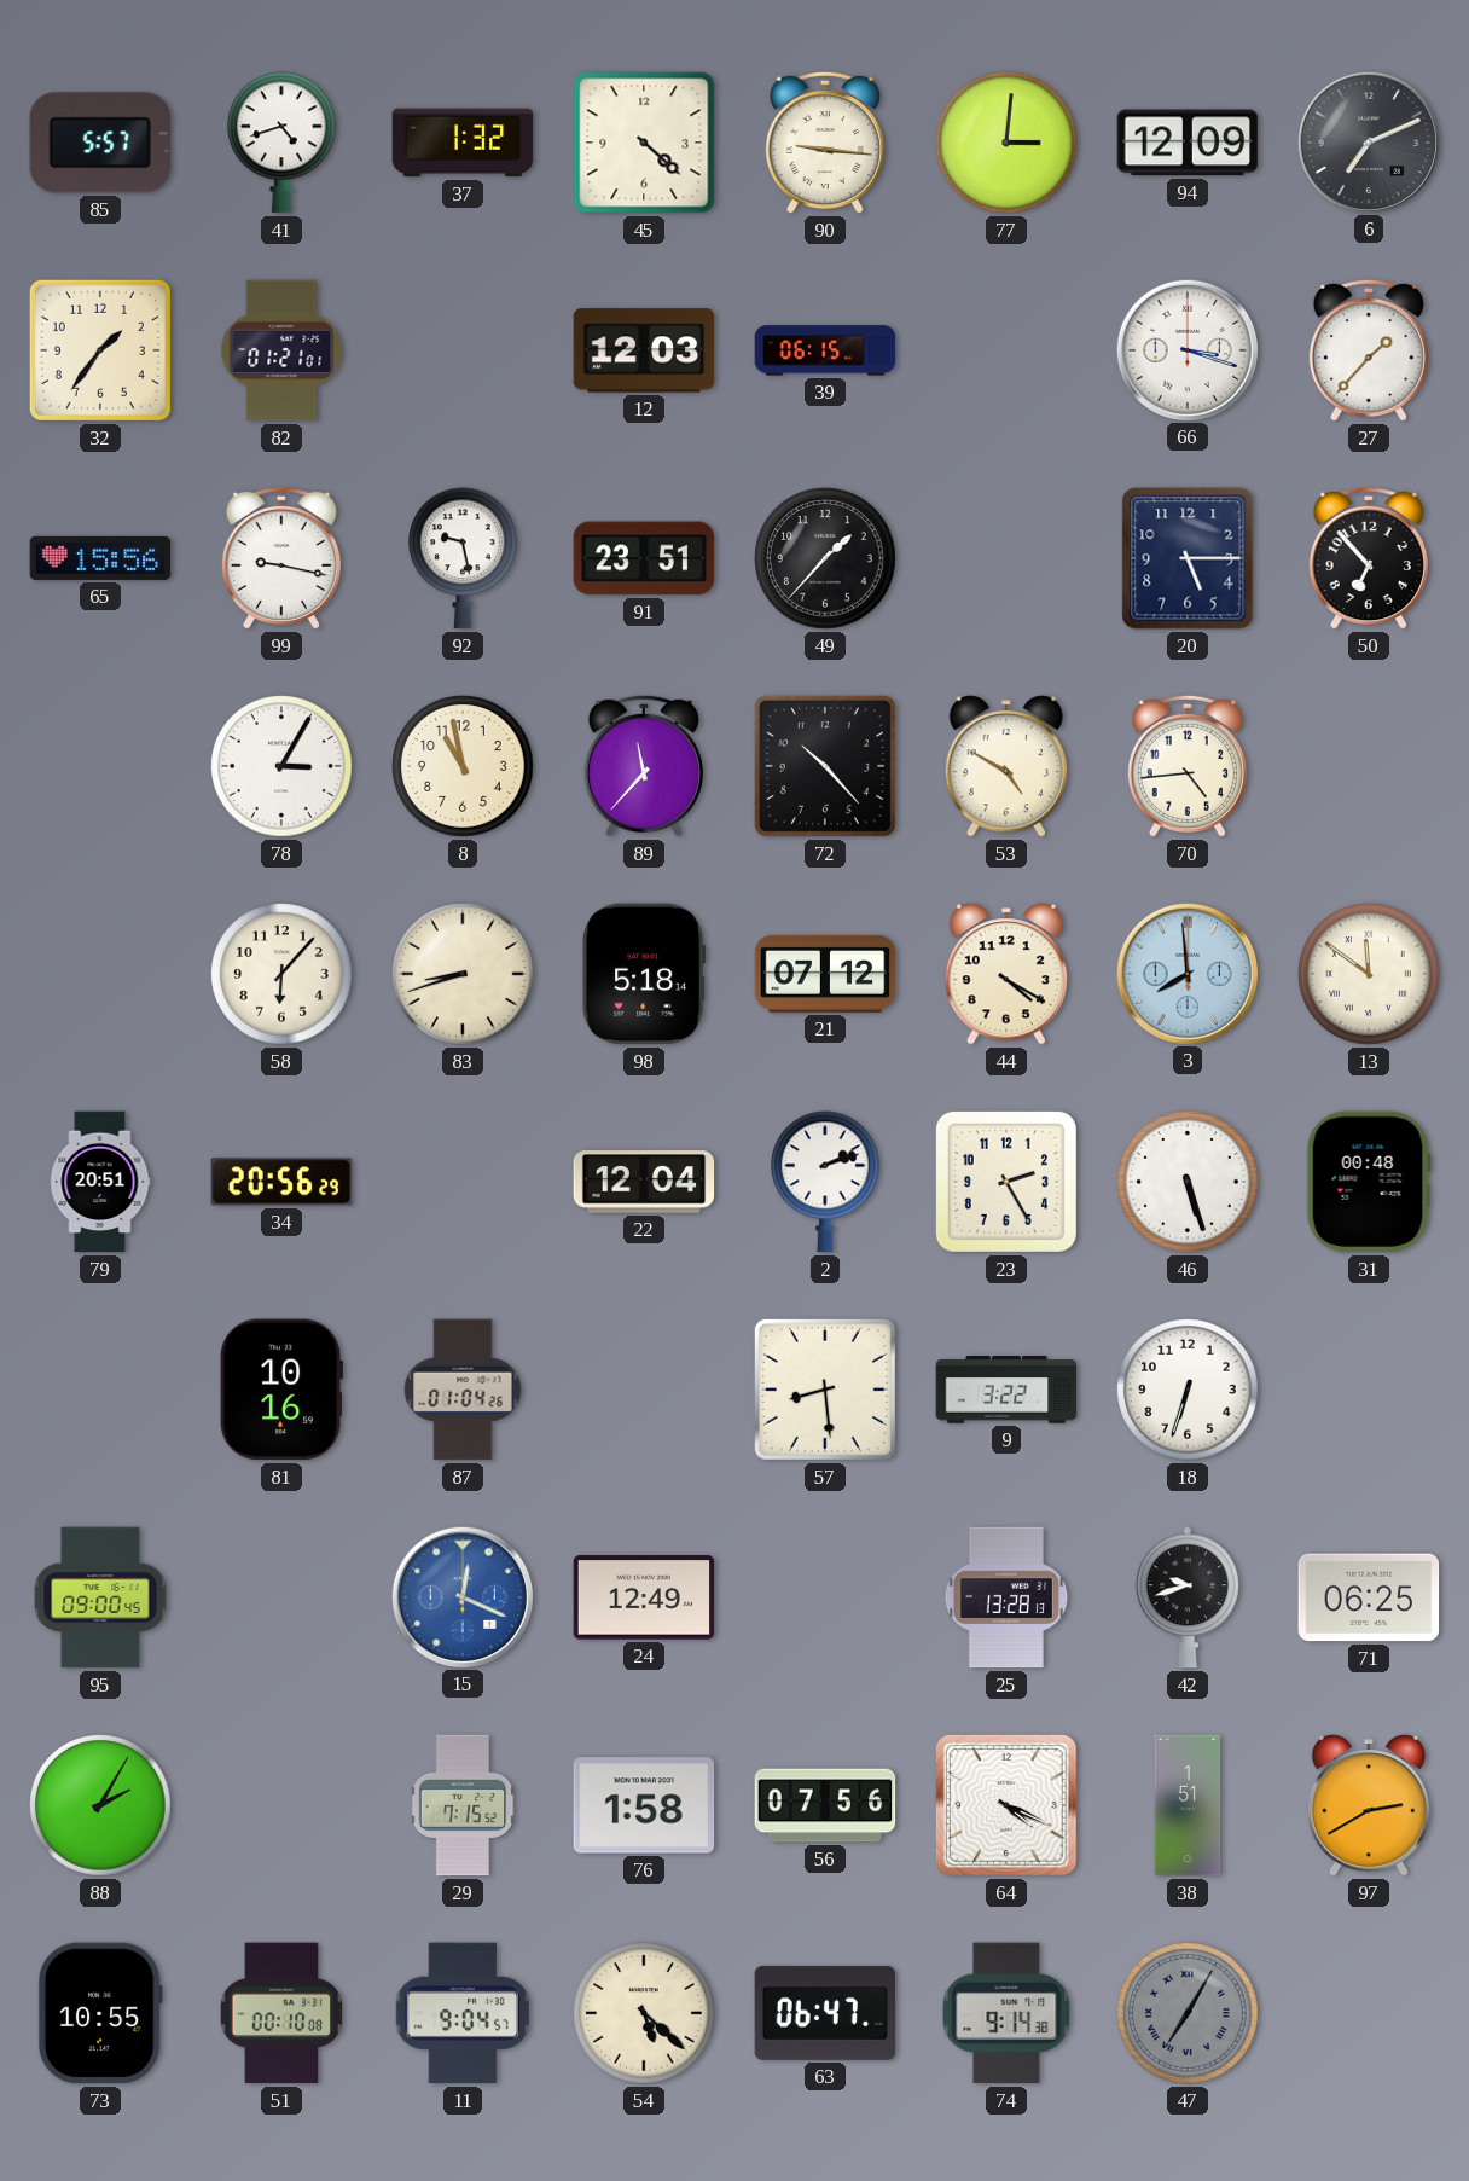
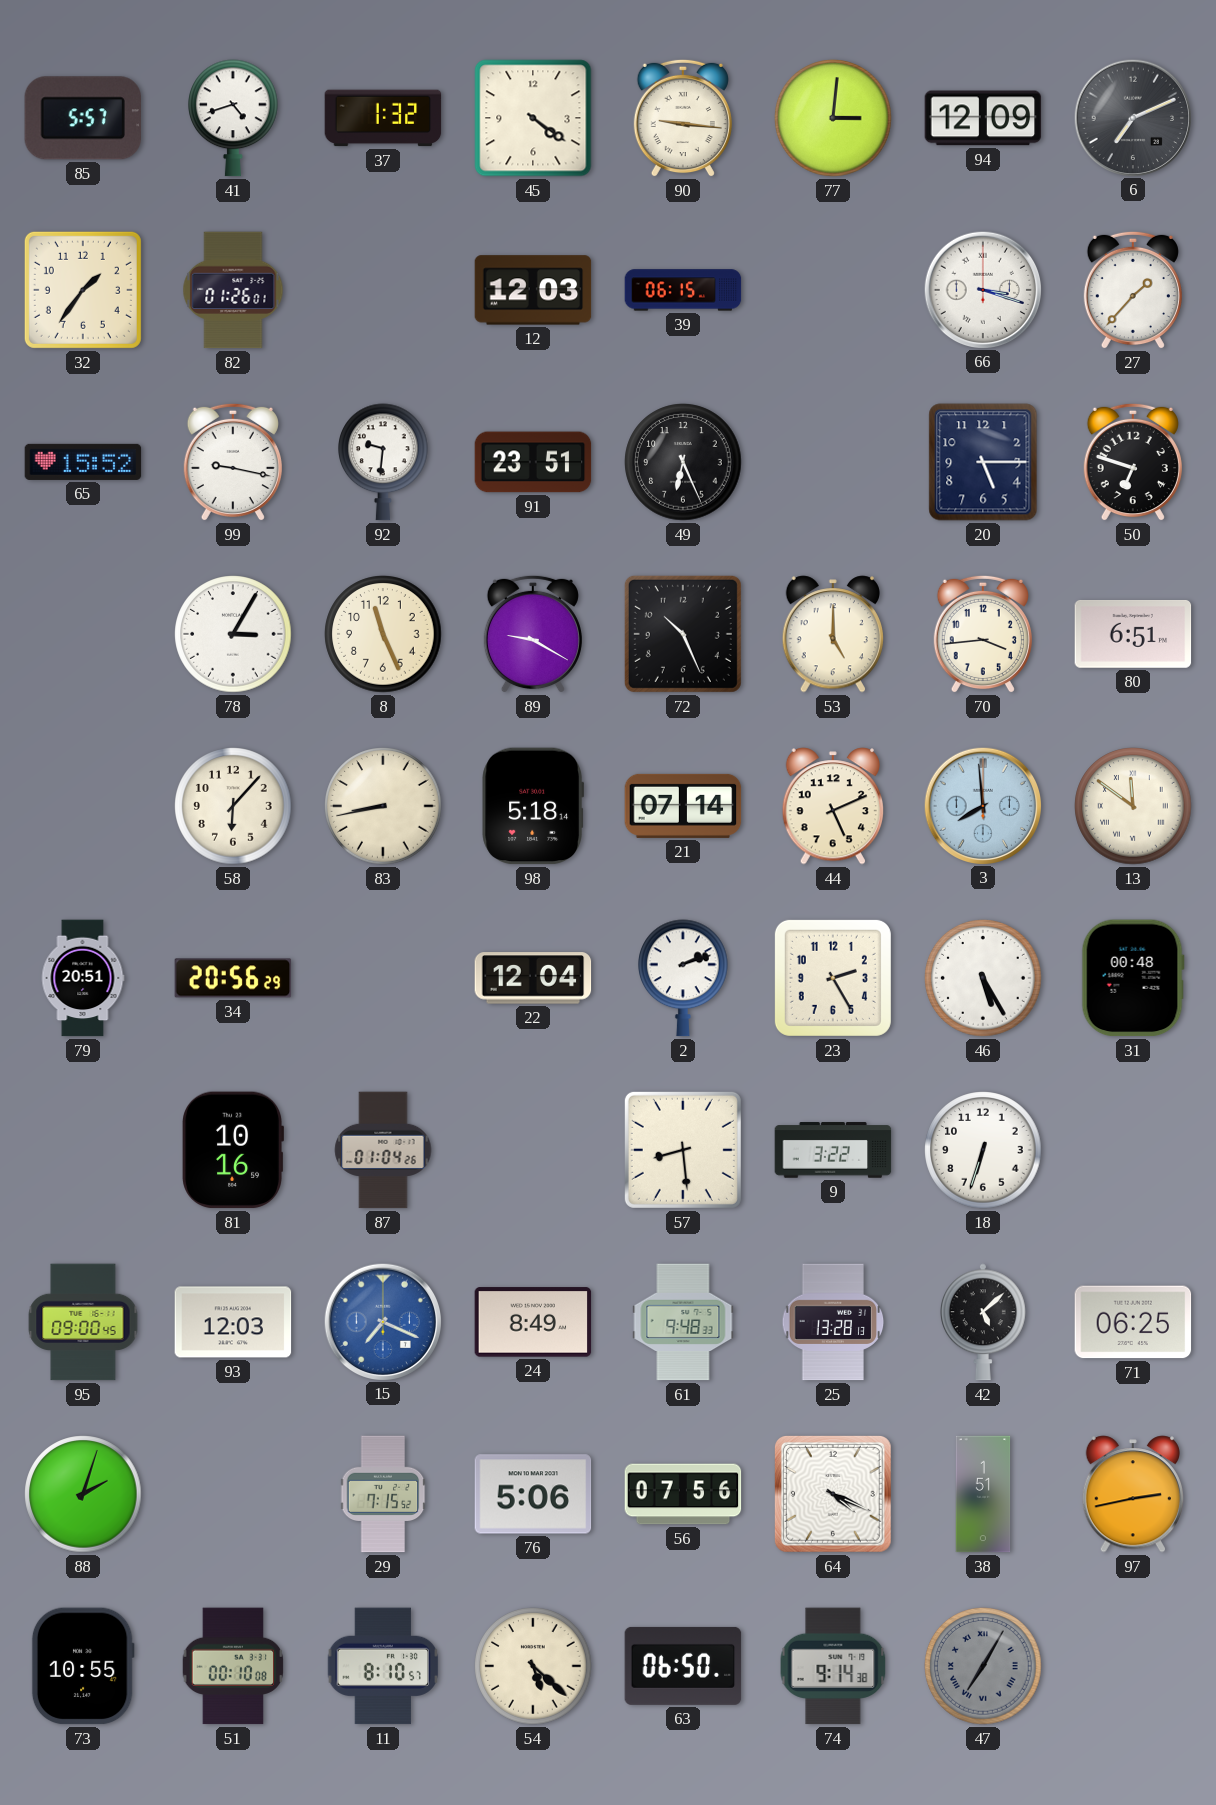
45: 4:22 -> 4:21
82: 01:21 -> 01:26
65: 15:56 -> 15:52
92: 9:28 -> 9:31
49: 1:37 -> 6:26
50: 6:53 -> 6:48
8: 10:58 -> 11:26
89: 11:37 -> 9:20
72: 10:23 -> 10:26
53: 4:50 -> 5:00
70: 4:44 -> 3:44
80: none -> 6:51
83: 8:42 -> 8:43
21: 07:12 -> 07:14
44: 4:20 -> 5:11
46: 5:27 -> 5:25
93: none -> 12:03
15: 12:19 -> 7:19
24: 12:49 -> 8:49
61: none -> 9:48
42: 9:42 -> 5:08
88: 2:05 -> 2:03
76: 1:58 -> 5:06
97: 2:40 -> 2:43
11: 9:04 -> 8:10
63: 06:47 -> 06:50
